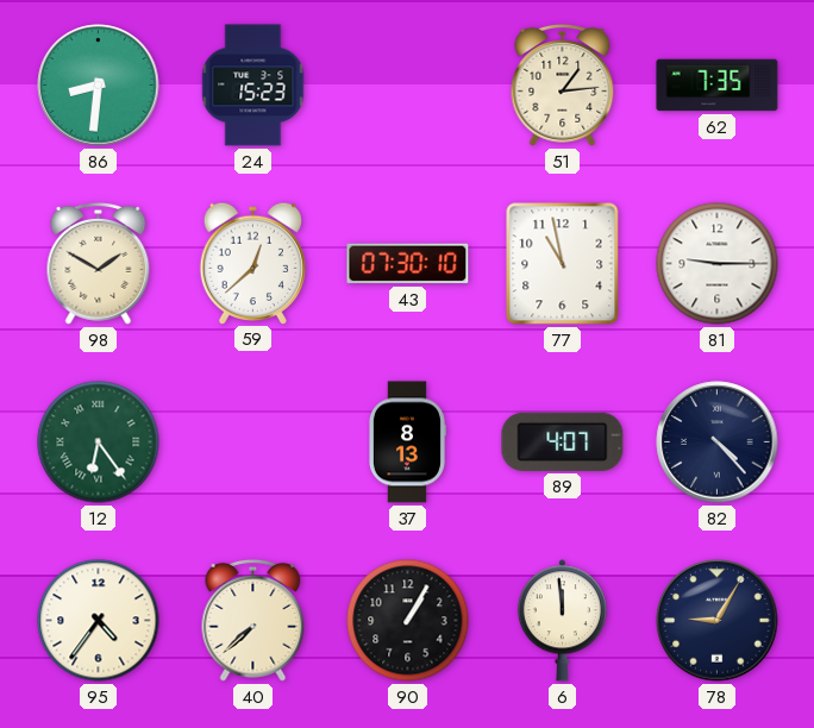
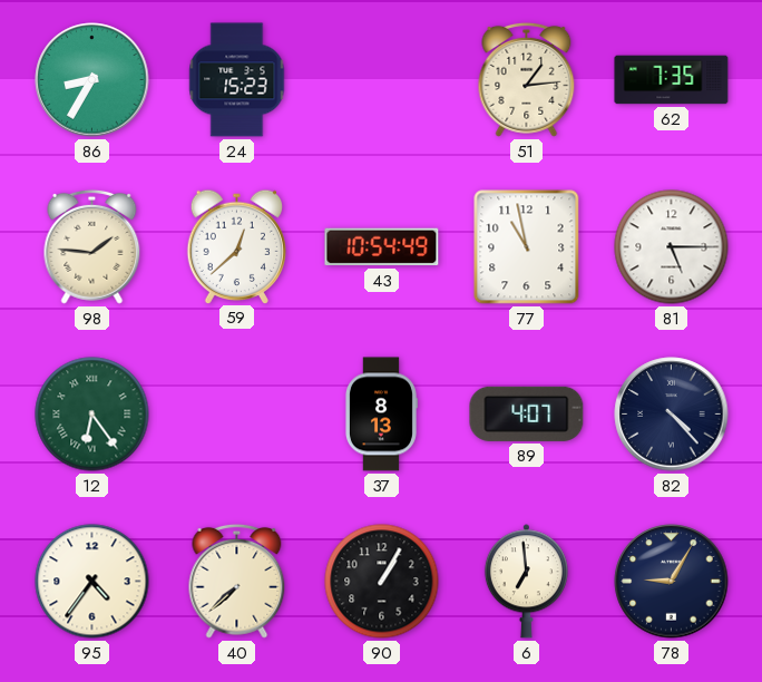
86: 8:31 -> 8:35
98: 1:50 -> 1:46
43: 07:30 -> 10:54
81: 9:15 -> 5:15
6: 11:59 -> 6:59
